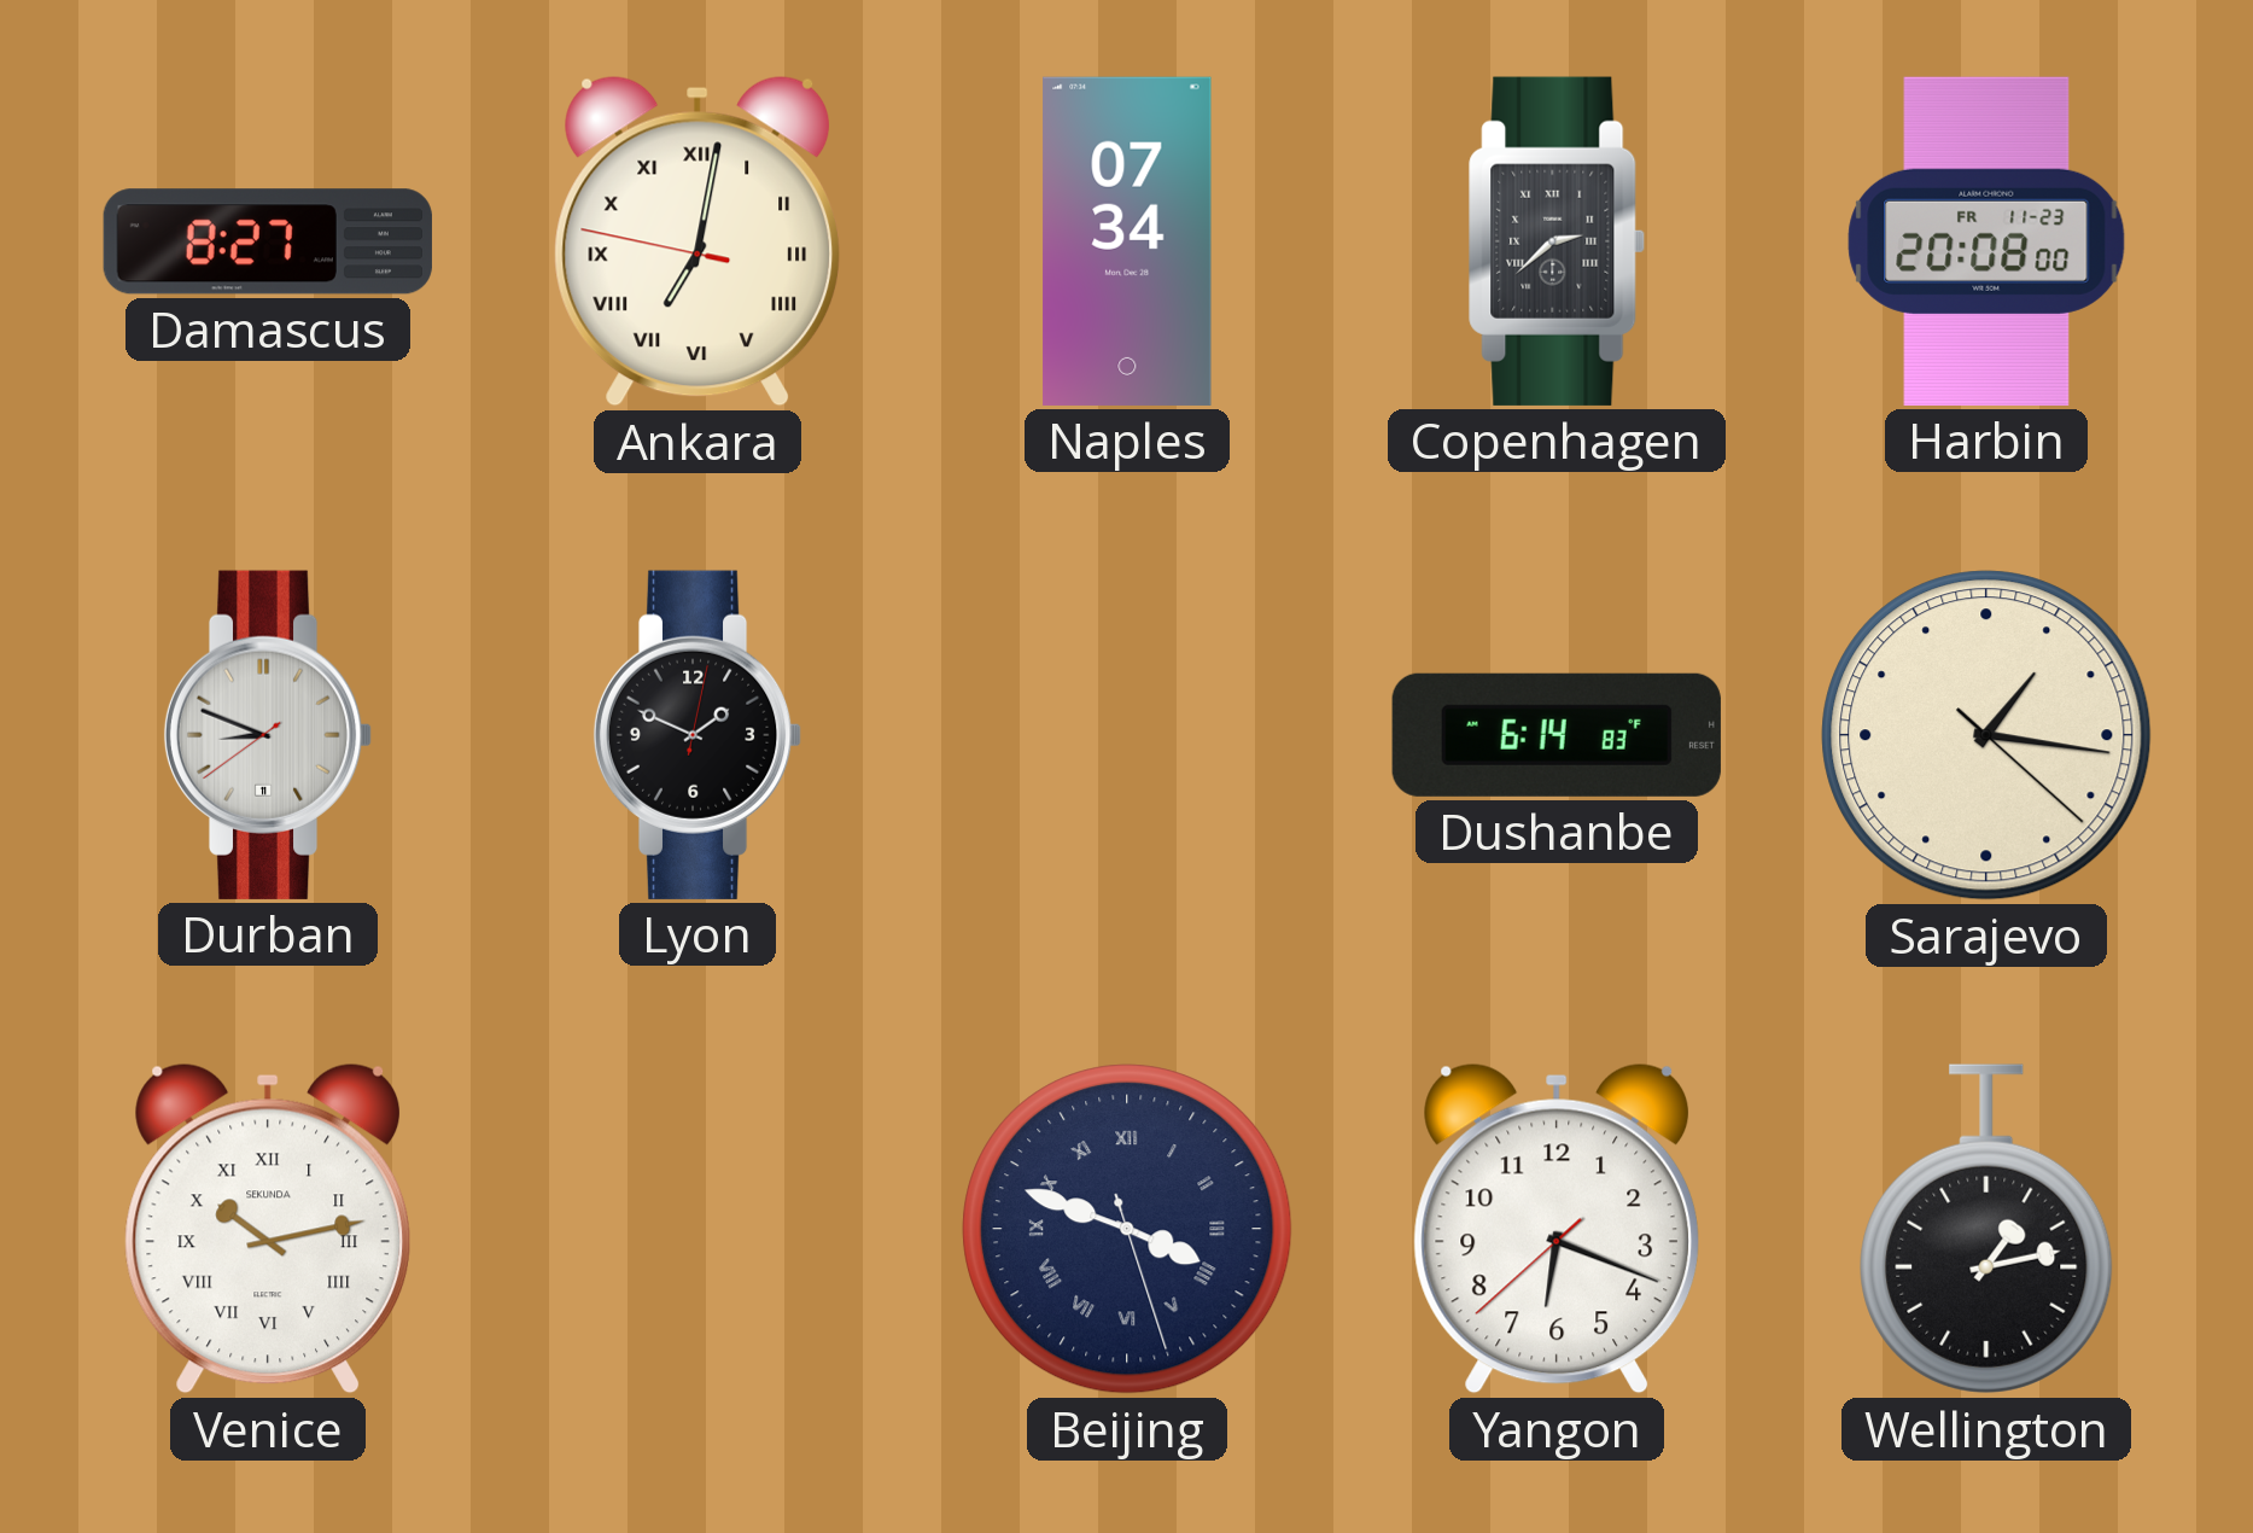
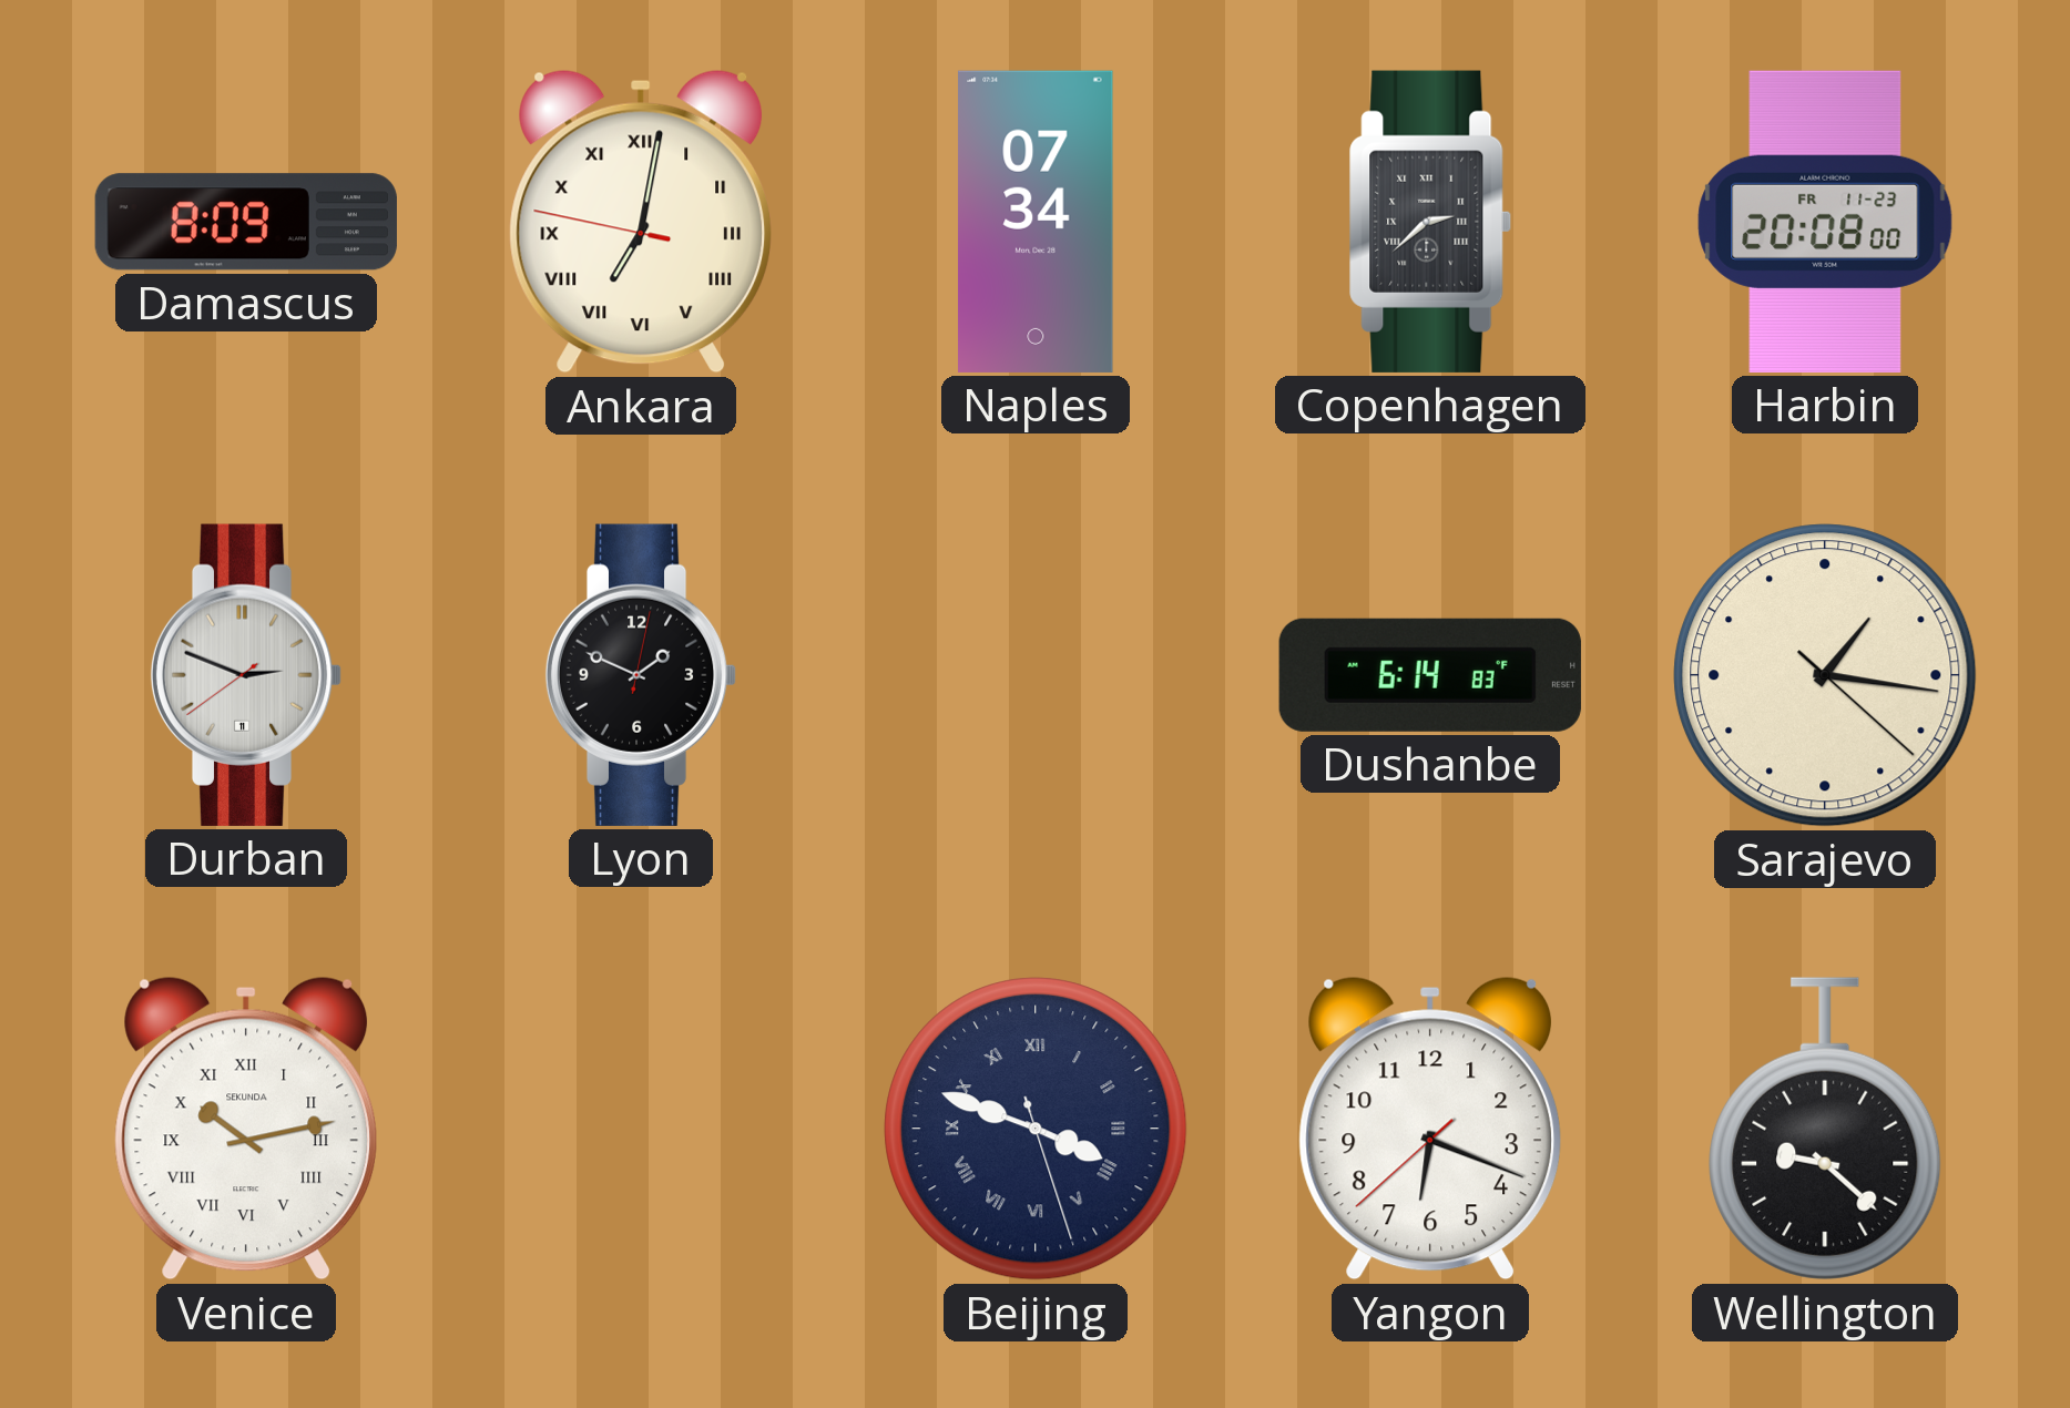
Damascus: 8:27 -> 8:09
Durban: 8:48 -> 2:48
Wellington: 1:13 -> 9:22
